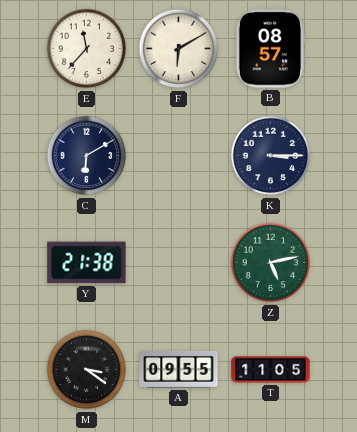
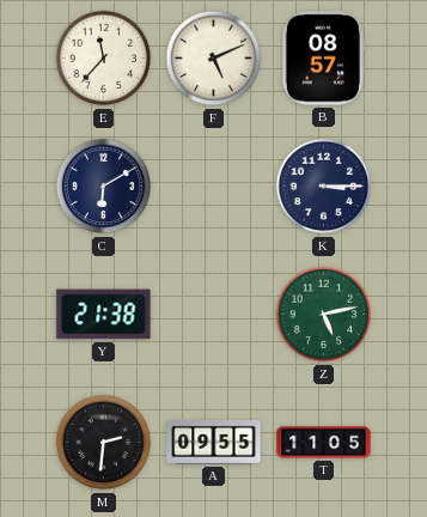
F: 6:10 -> 5:11
M: 3:21 -> 2:31
